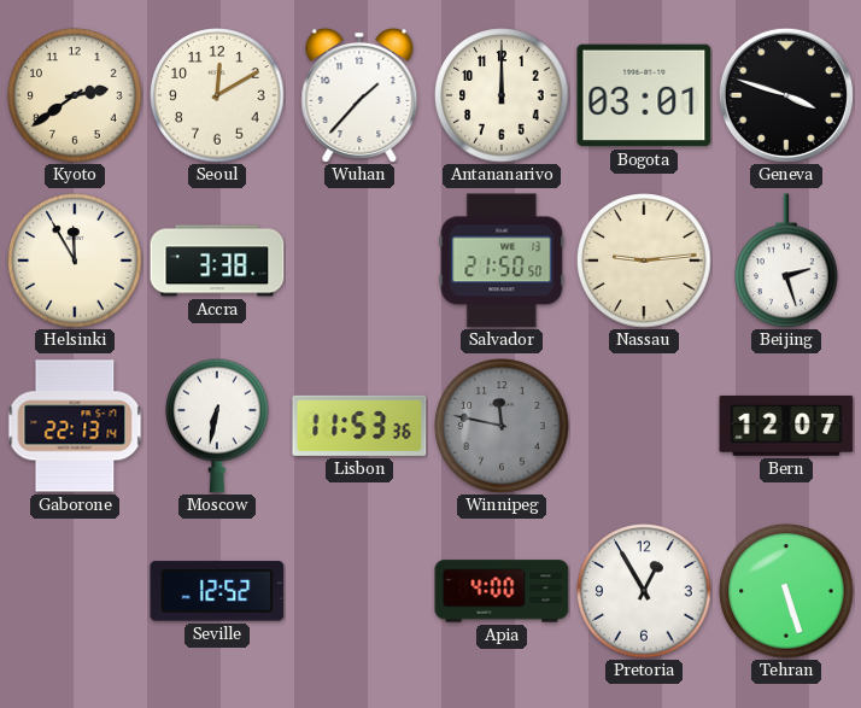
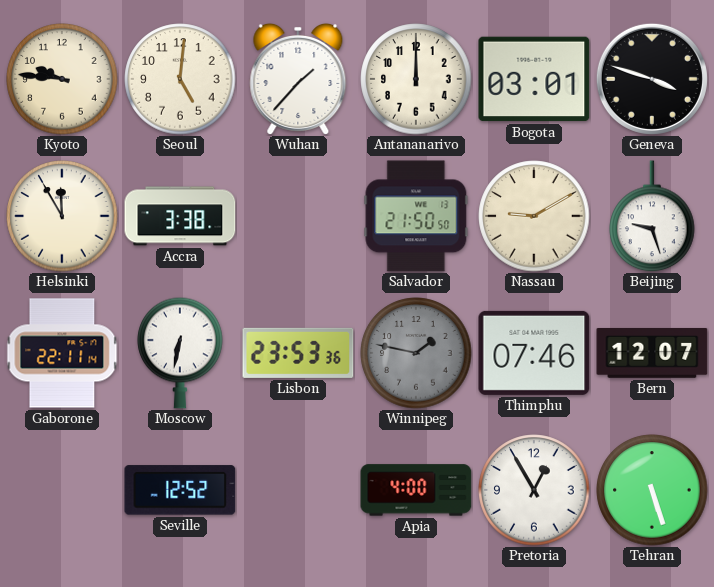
Kyoto: 2:39 -> 9:46
Seoul: 12:10 -> 5:01
Nassau: 9:14 -> 9:10
Beijing: 2:27 -> 9:27
Gaborone: 22:13 -> 22:11
Lisbon: 11:53 -> 23:53
Winnipeg: 11:47 -> 1:47
Thimphu: none -> 07:46
